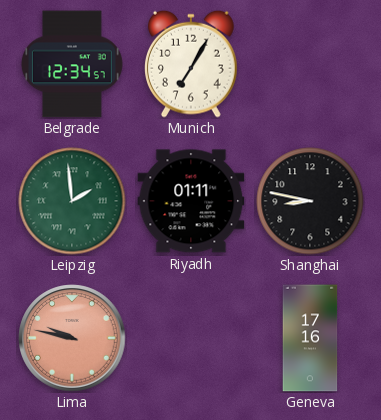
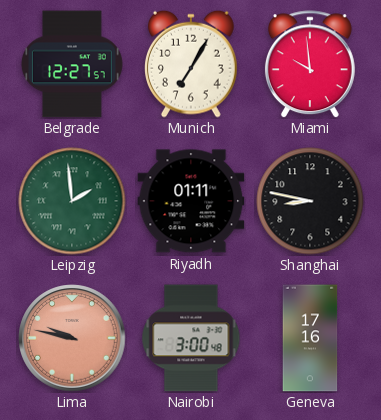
Belgrade: 12:34 -> 12:27
Miami: none -> 9:59
Nairobi: none -> 3:00
